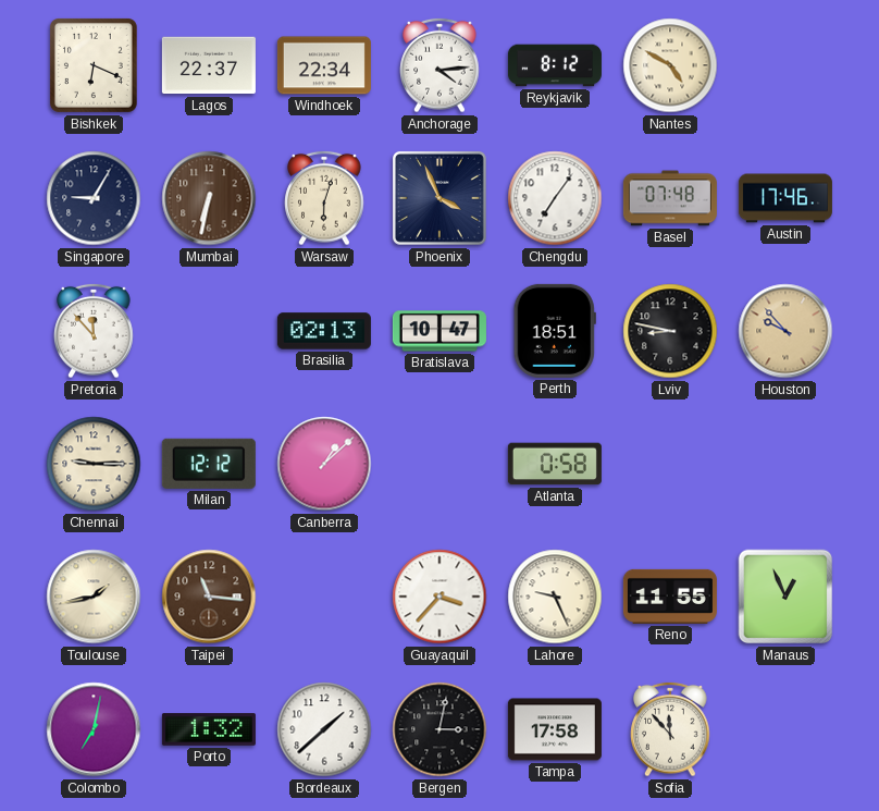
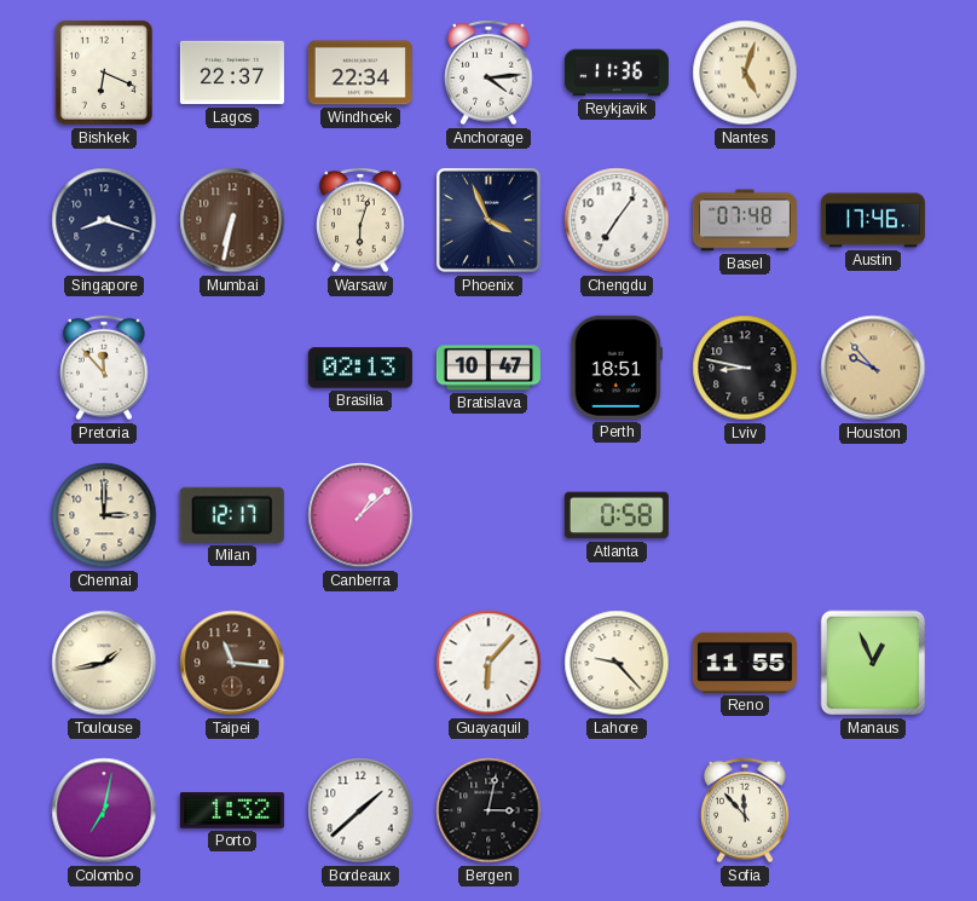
Reykjavik: 8:12 -> 11:36
Nantes: 4:50 -> 5:03
Singapore: 9:05 -> 8:18
Chennai: 9:15 -> 3:00
Milan: 12:12 -> 12:17
Guayaquil: 3:37 -> 6:07
Lahore: 9:26 -> 9:23
Tampa: 17:58 -> none
